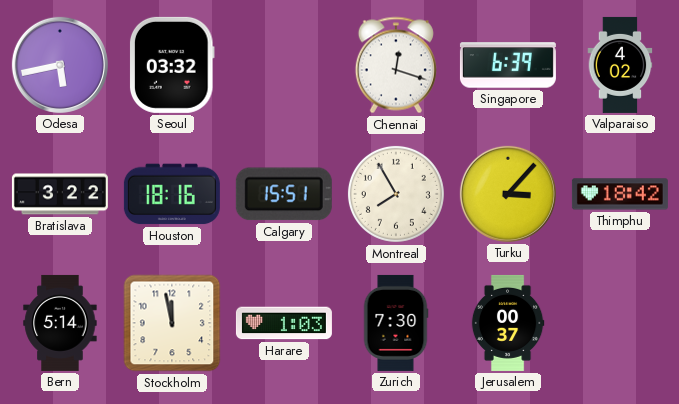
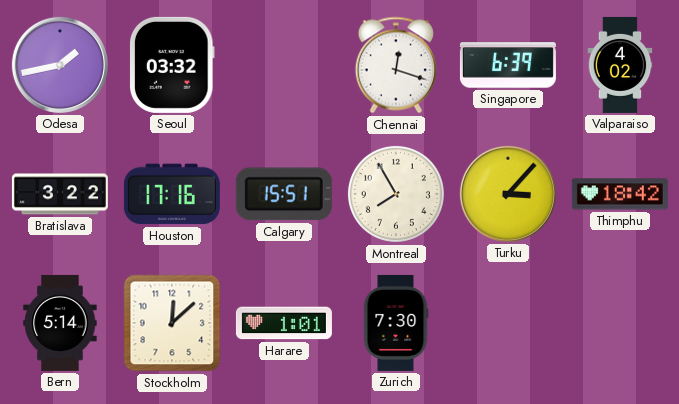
Odesa: 5:43 -> 1:43
Houston: 18:16 -> 17:16
Stockholm: 11:58 -> 12:08
Harare: 1:03 -> 1:01
Jerusalem: 00:37 -> none
